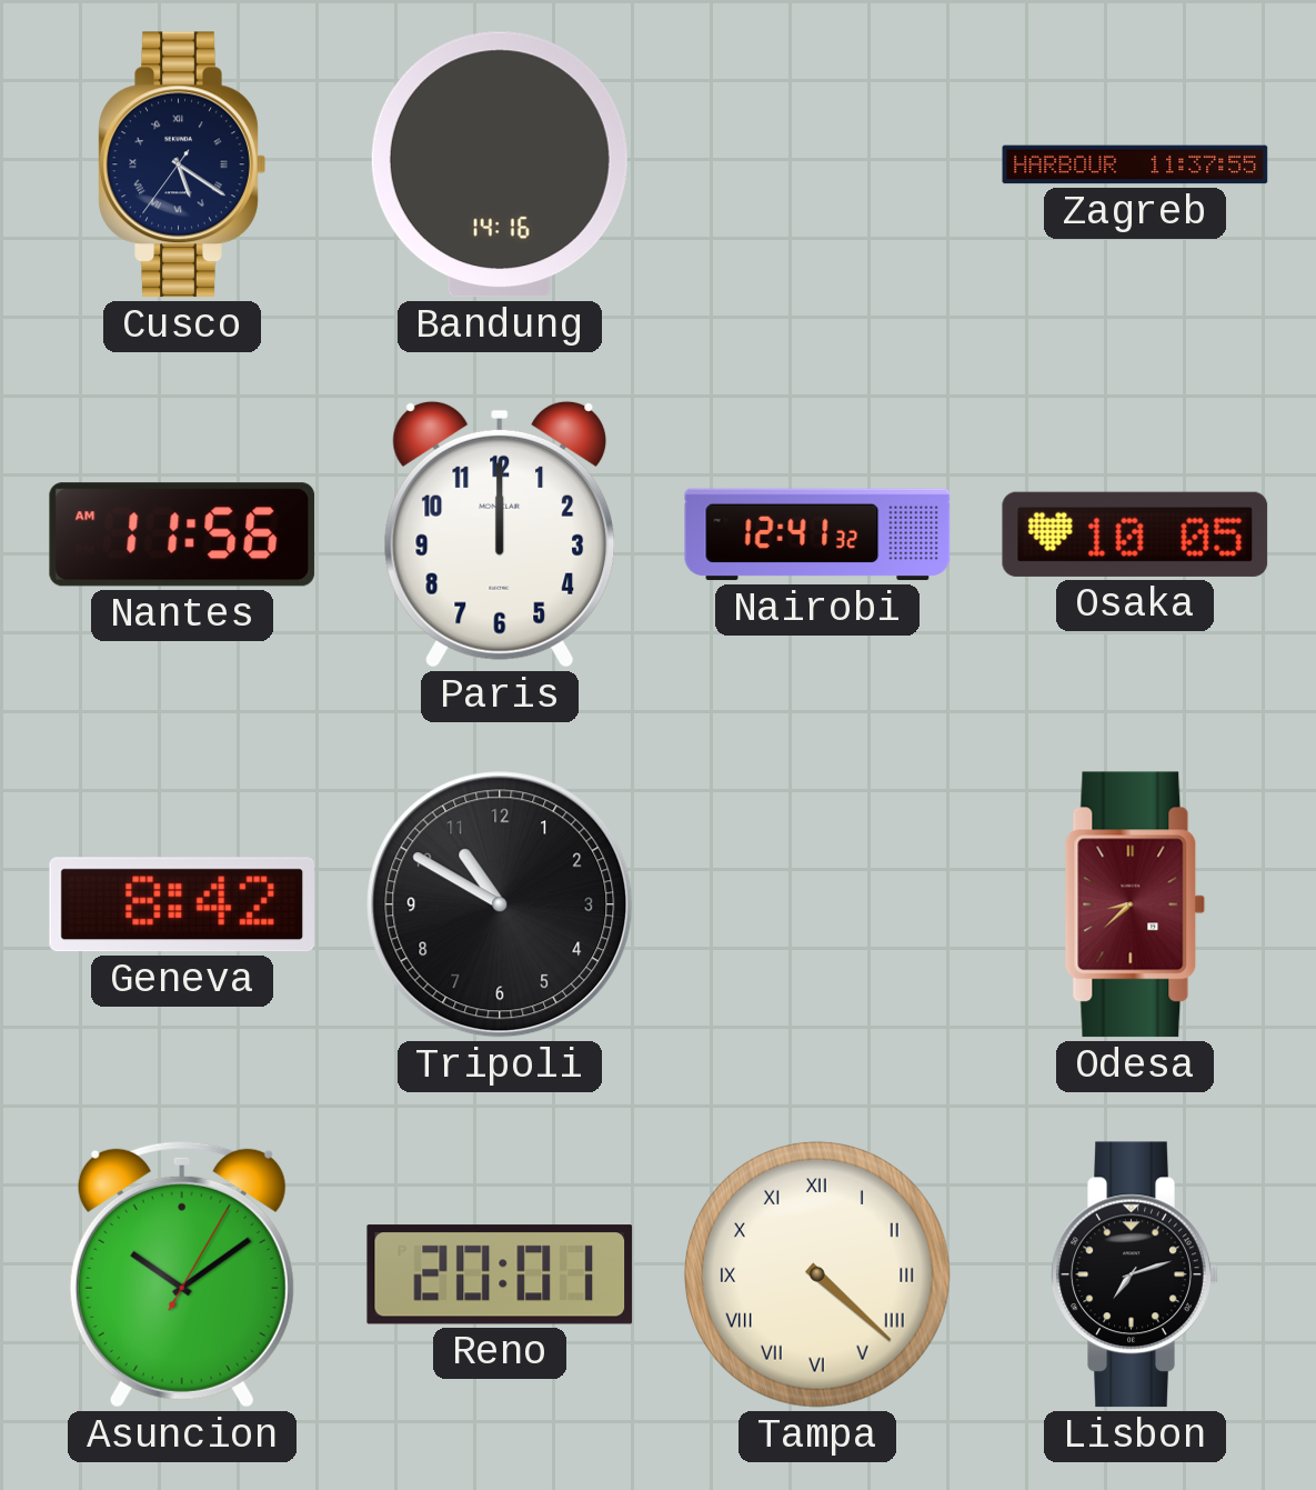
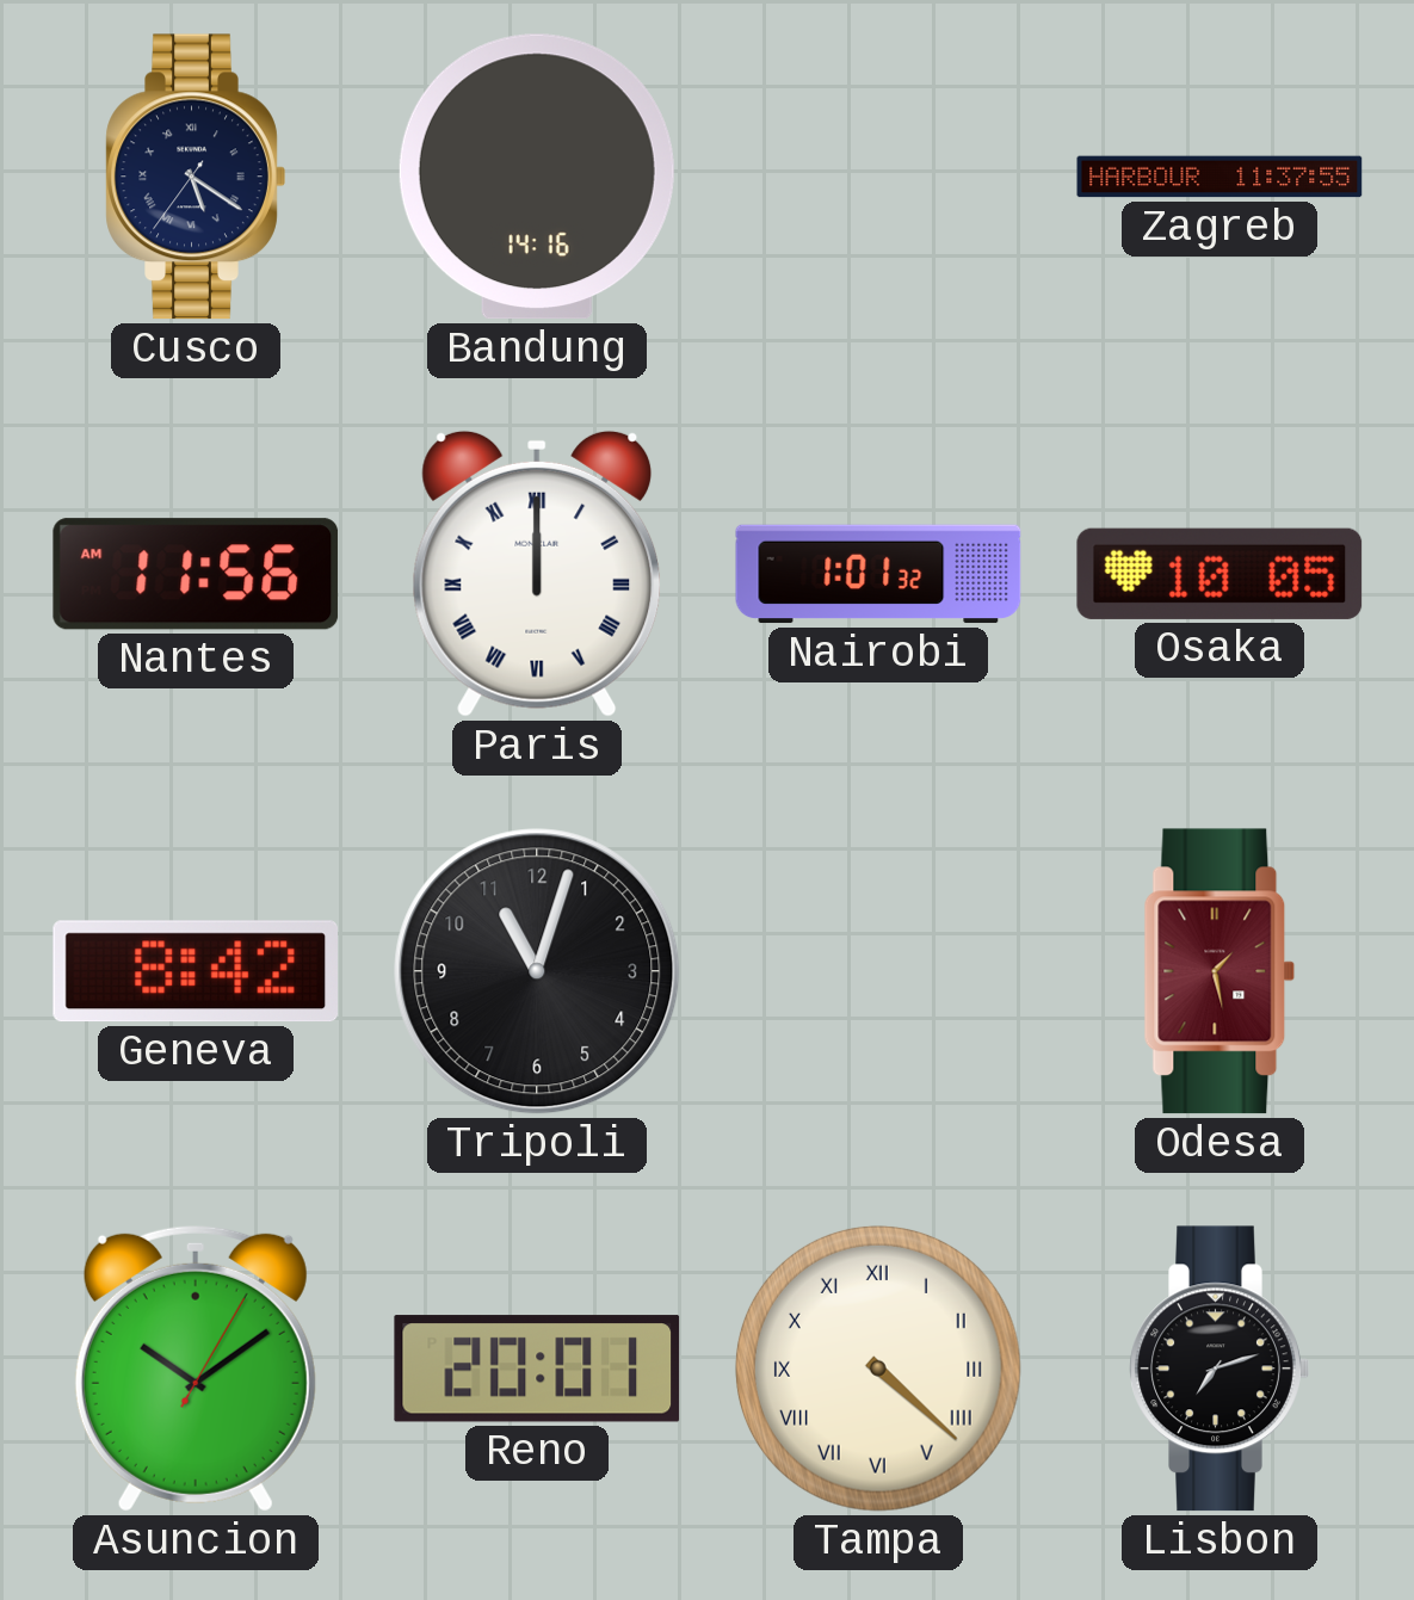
Paris numerals: Arabic -> Roman
Nairobi: 12:41 -> 1:01
Tripoli: 10:50 -> 11:03
Odesa: 8:38 -> 1:28
